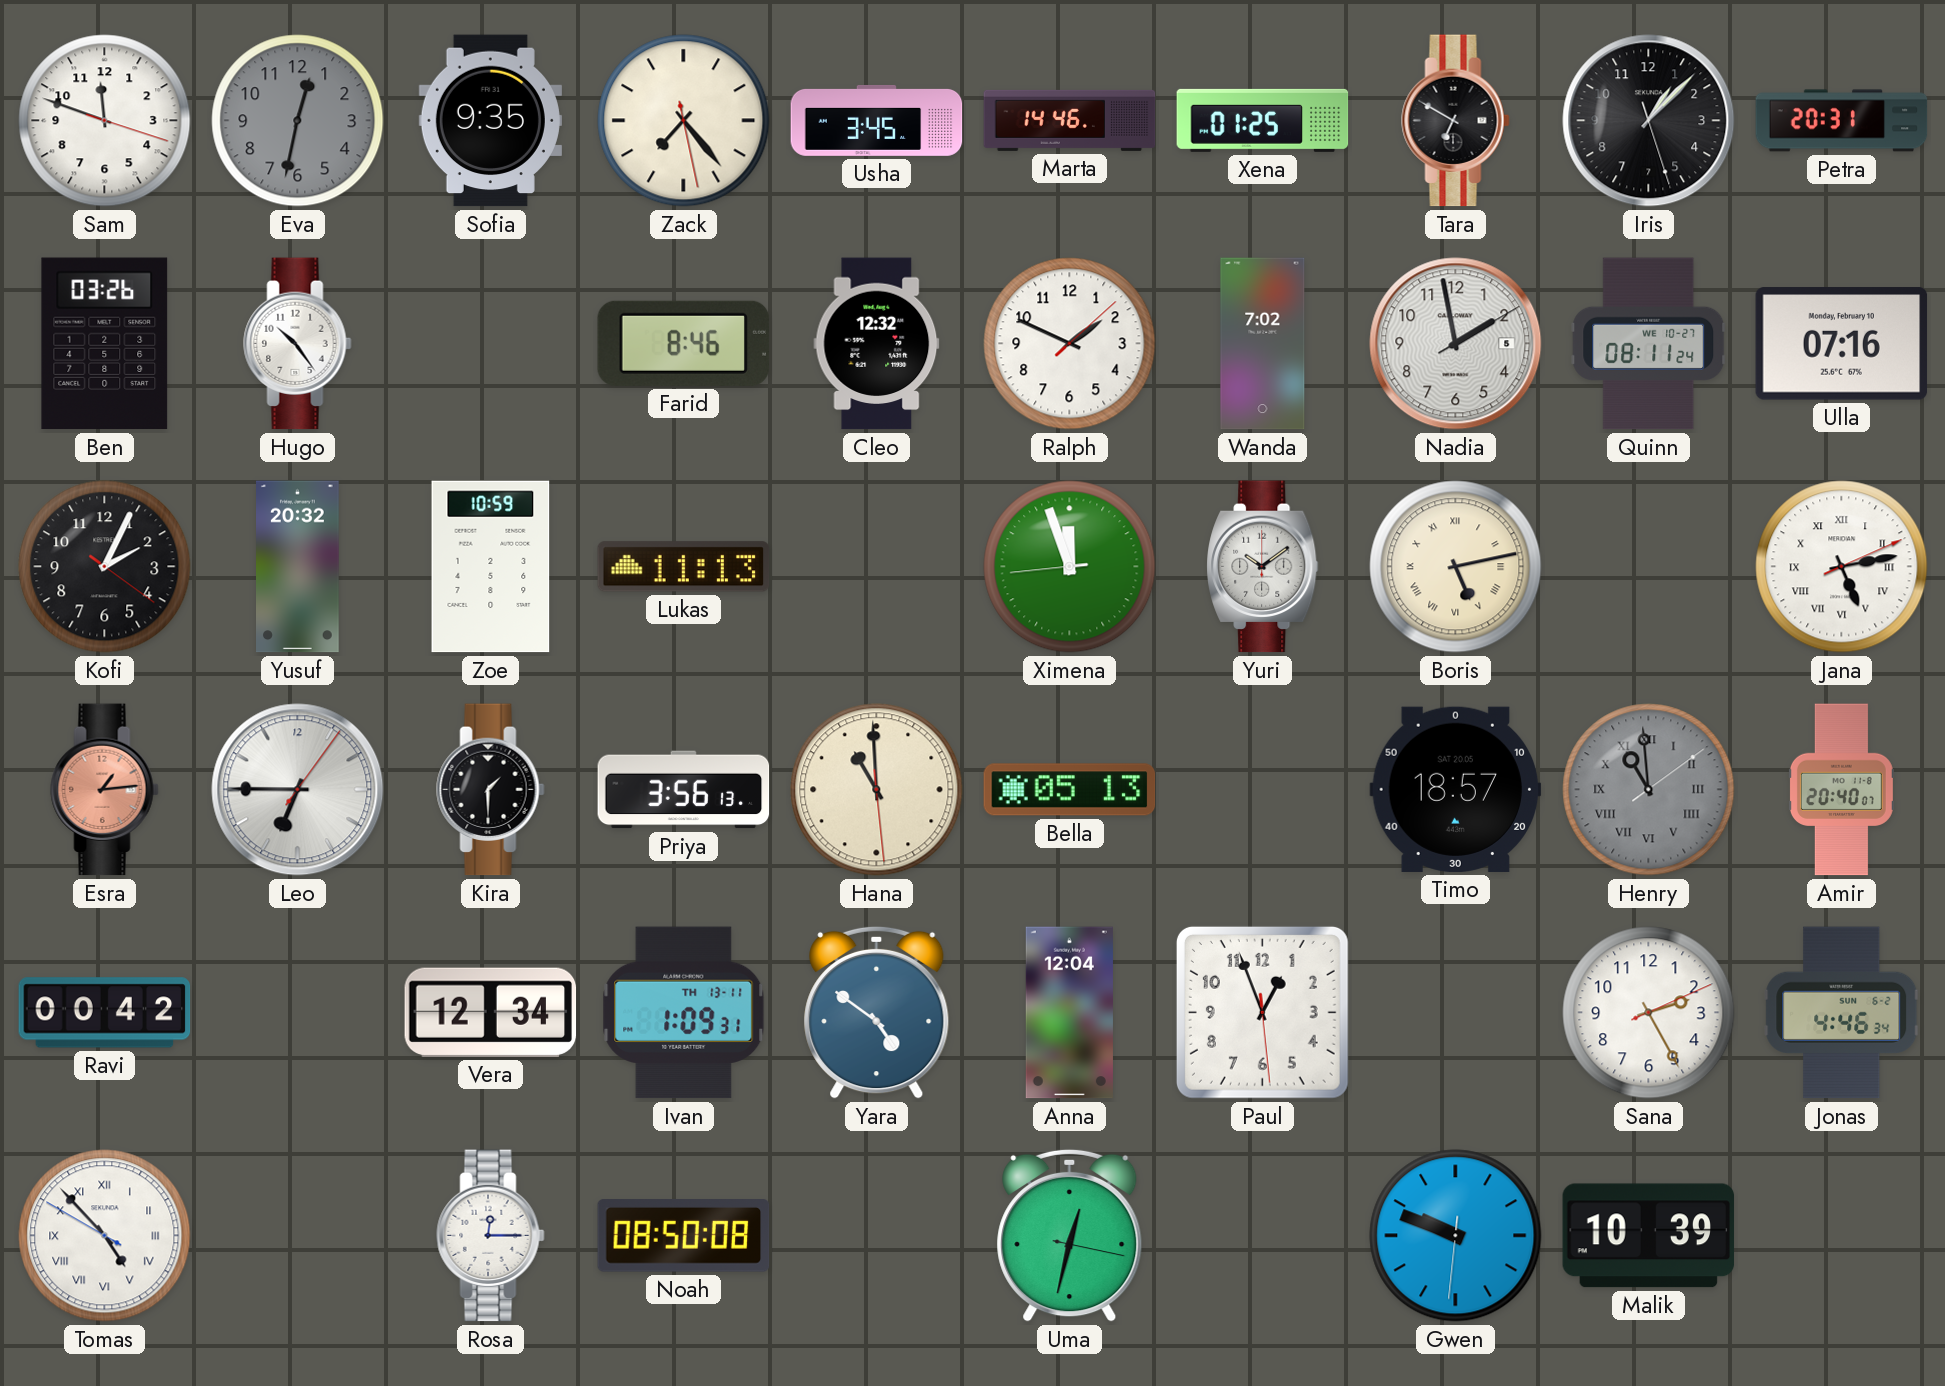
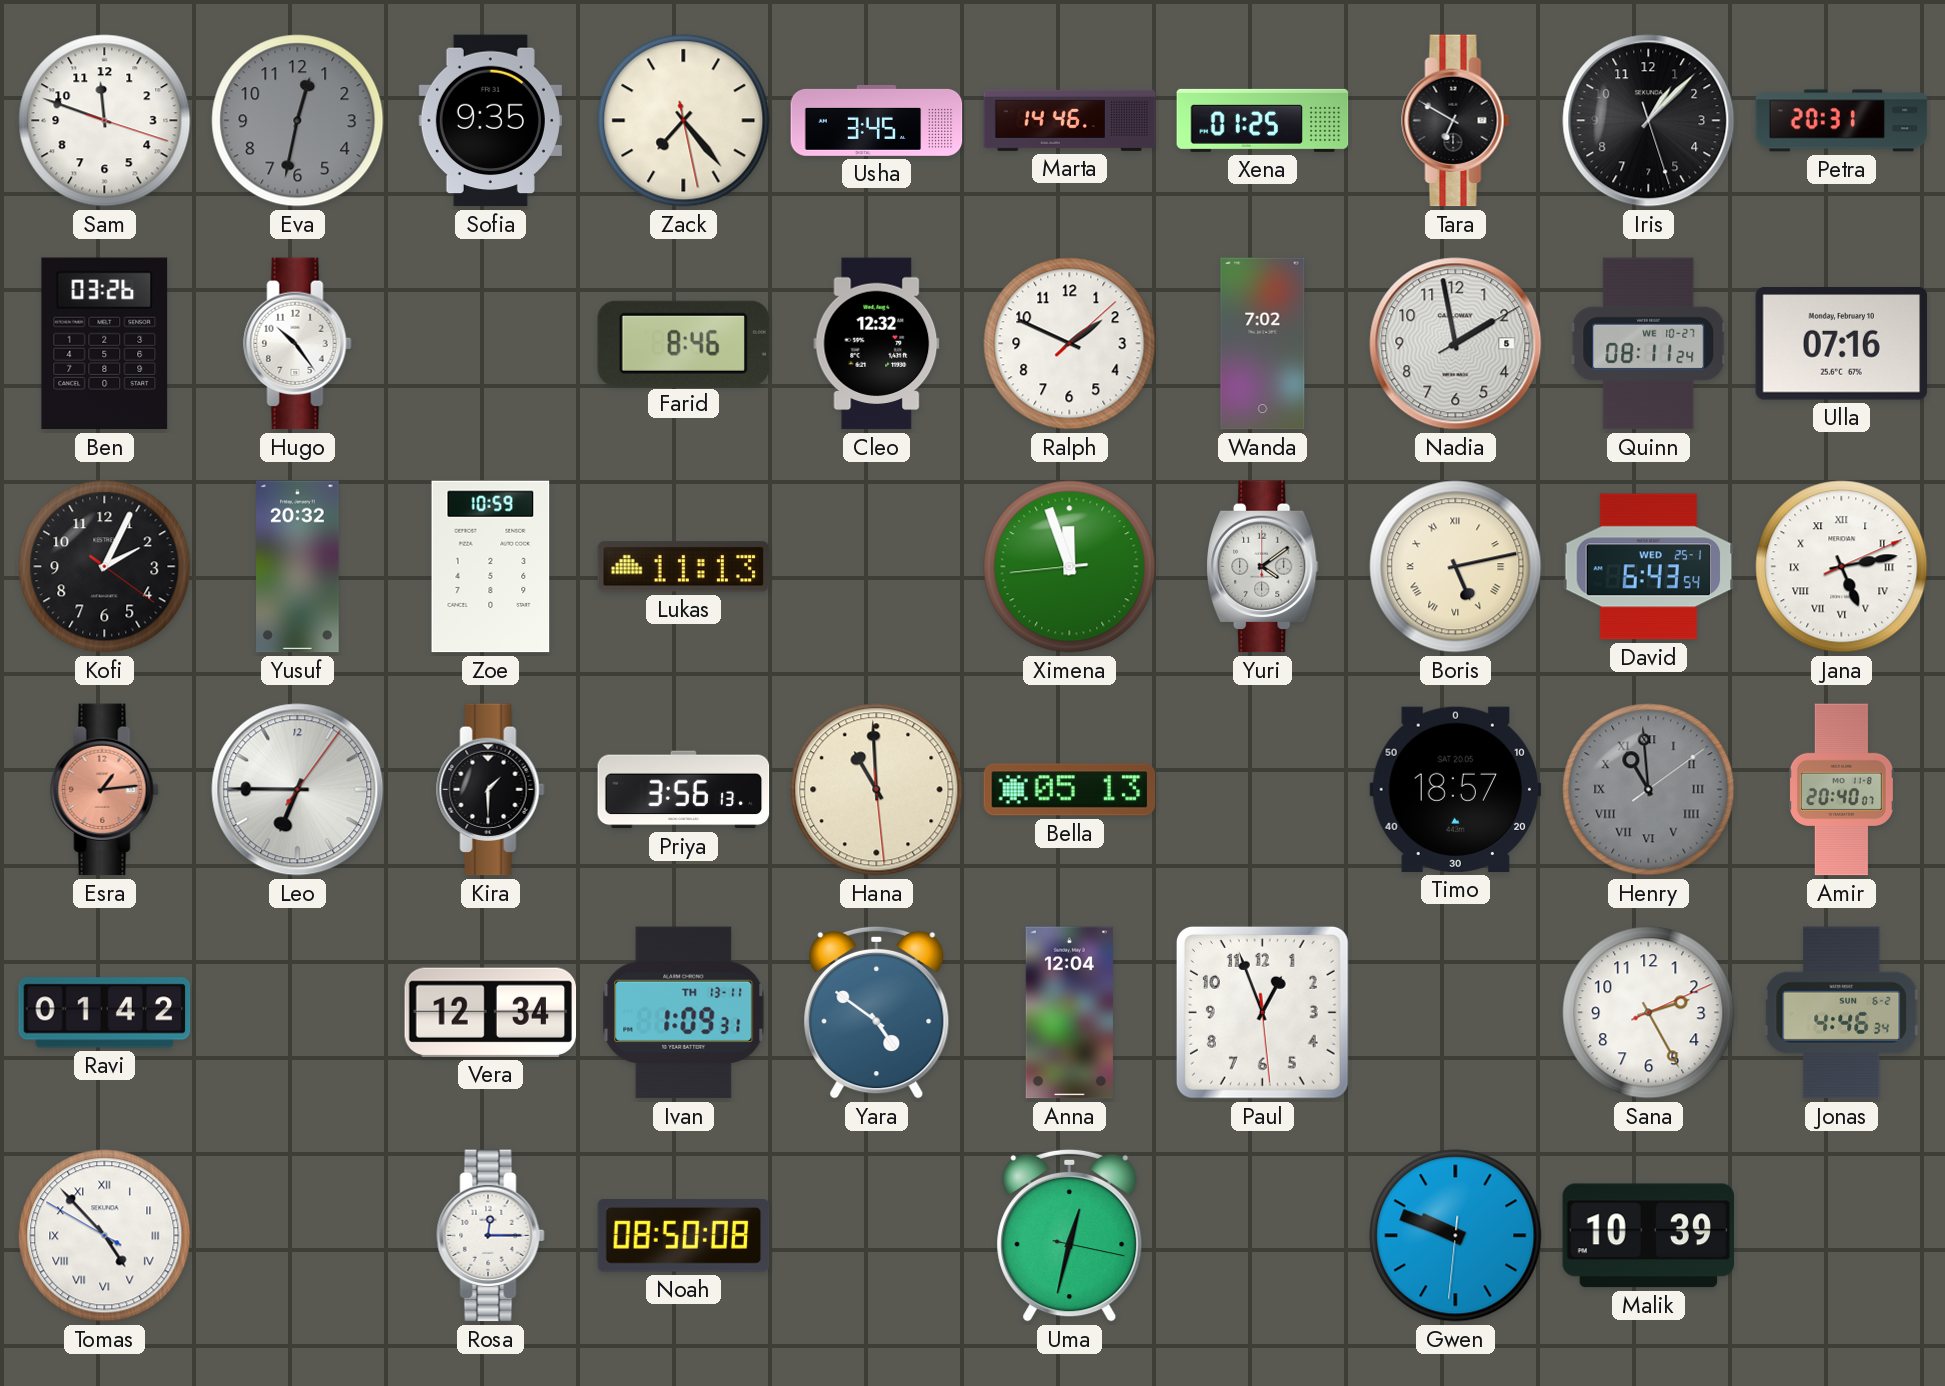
Yuri: 10:09 -> 4:09
David: none -> 6:43
Ravi: 00:42 -> 01:42
